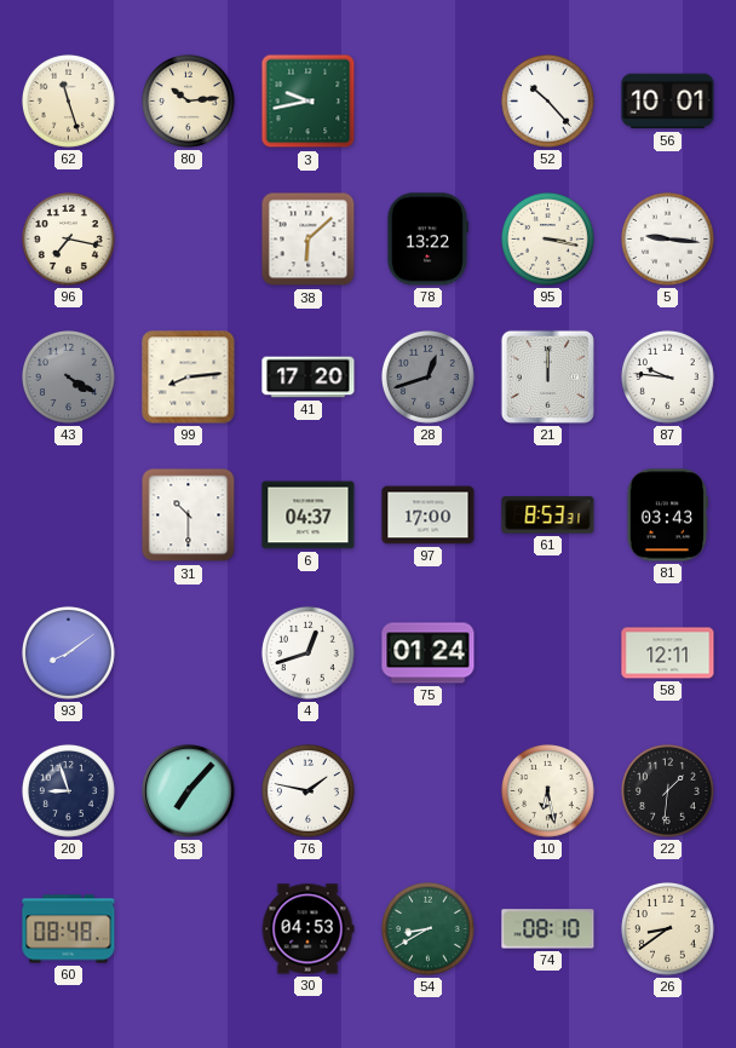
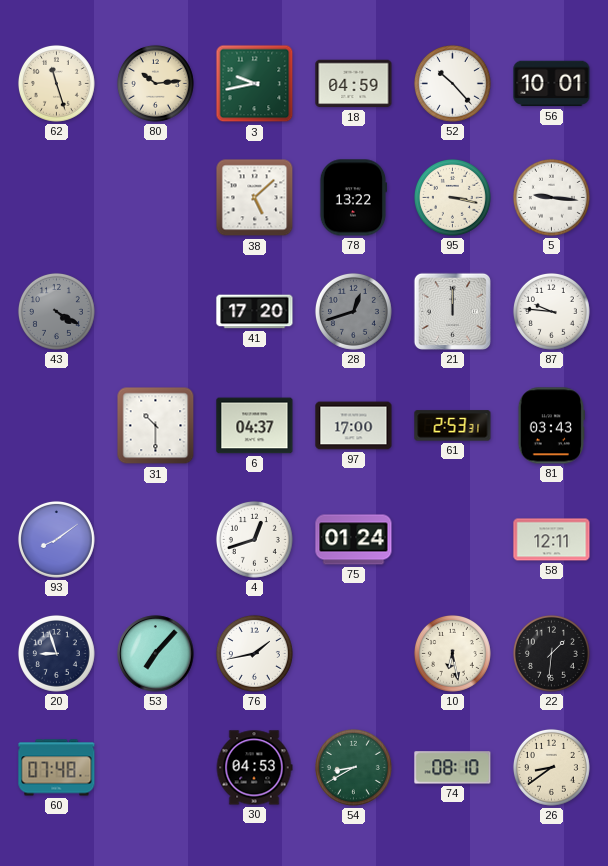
18: none -> 04:59
96: 7:17 -> none
38: 6:08 -> 5:08
99: 8:14 -> none
61: 8:53 -> 2:53
76: 1:47 -> 1:43
60: 08:48 -> 07:48
